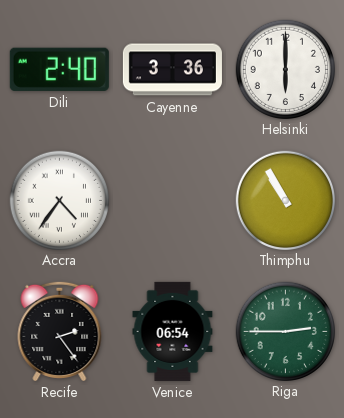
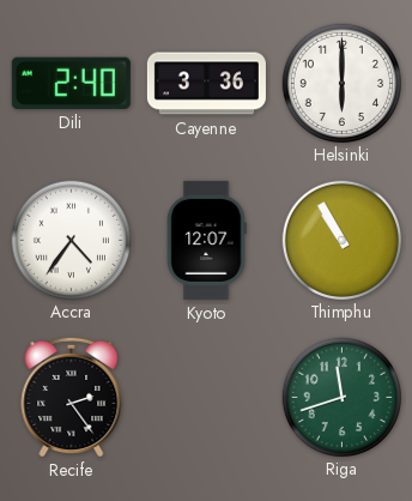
Kyoto: none -> 12:07
Venice: 06:54 -> none
Riga: 2:45 -> 11:42
